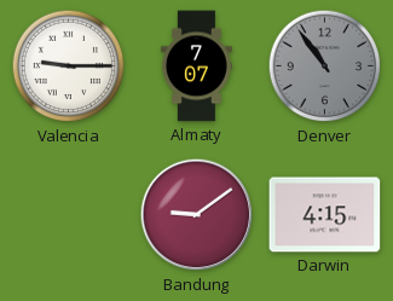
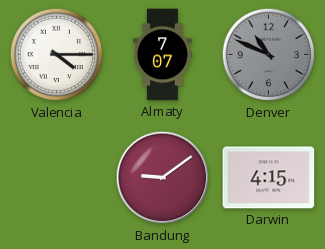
Valencia: 9:15 -> 4:15
Denver: 10:54 -> 10:49
